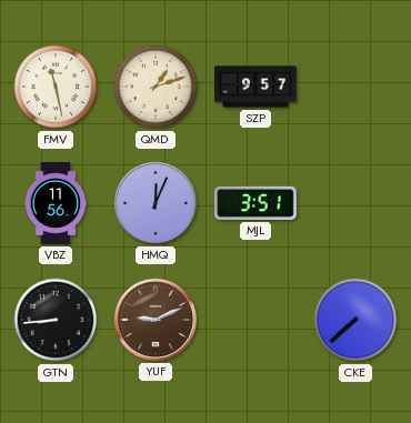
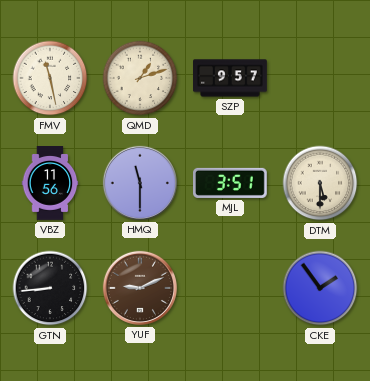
HMQ: 12:04 -> 11:30
DTM: none -> 5:30
CKE: 7:38 -> 1:54
